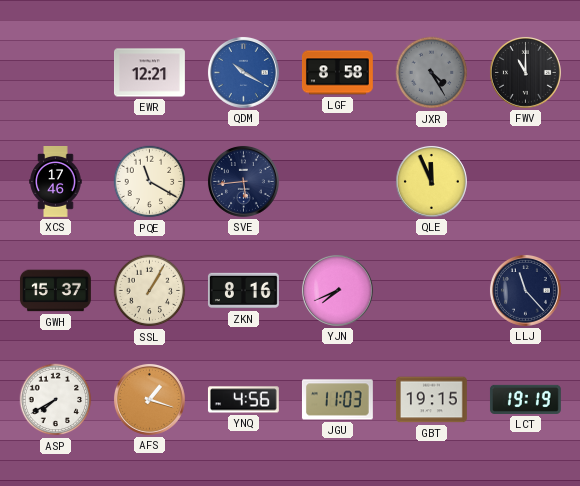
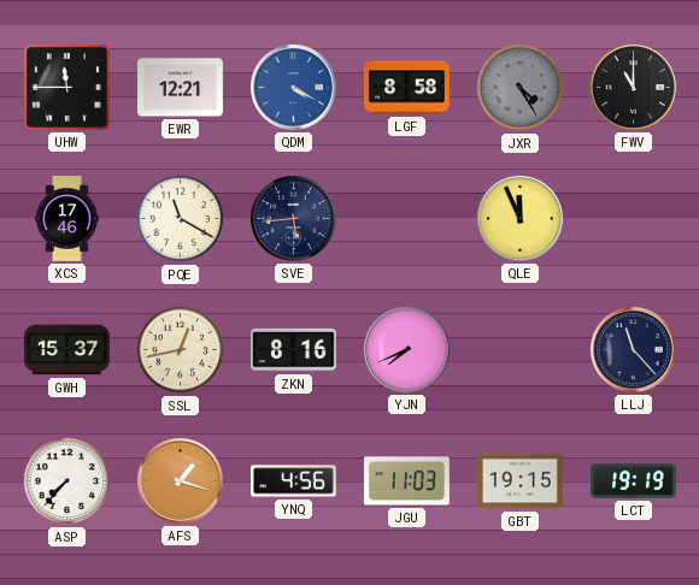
UHW: none -> 11:45
QDM: 10:20 -> 4:20
SSL: 1:05 -> 12:43
ASP: 7:40 -> 7:37
